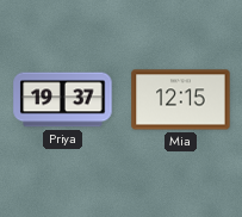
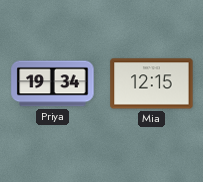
Priya: 19:37 -> 19:34
